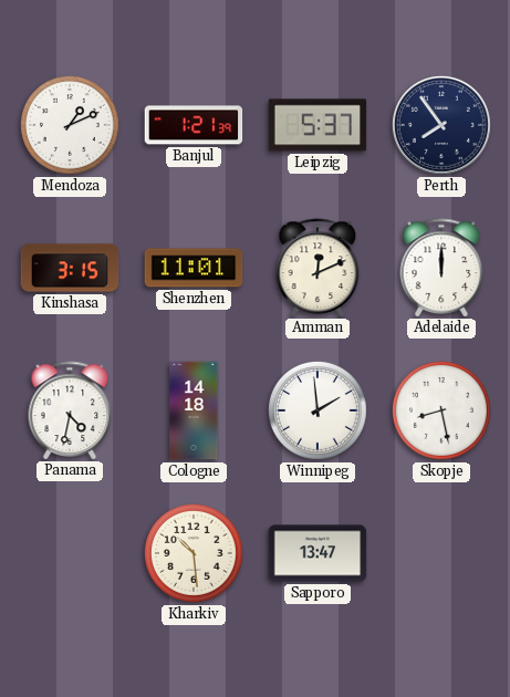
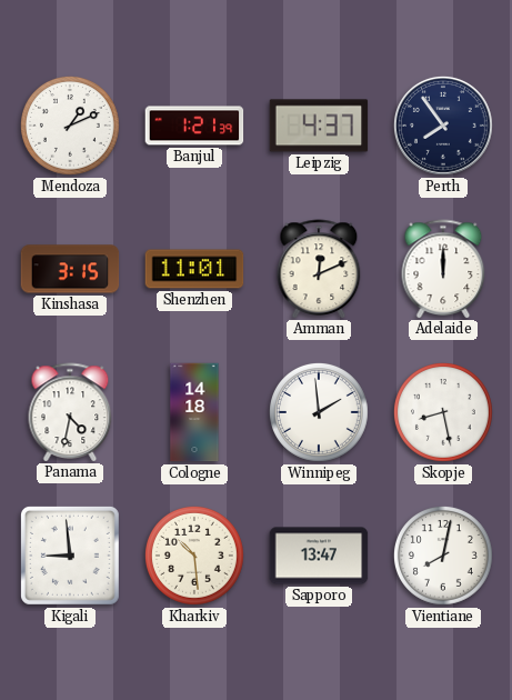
Leipzig: 5:37 -> 4:37
Kigali: none -> 8:59
Vientiane: none -> 8:02
